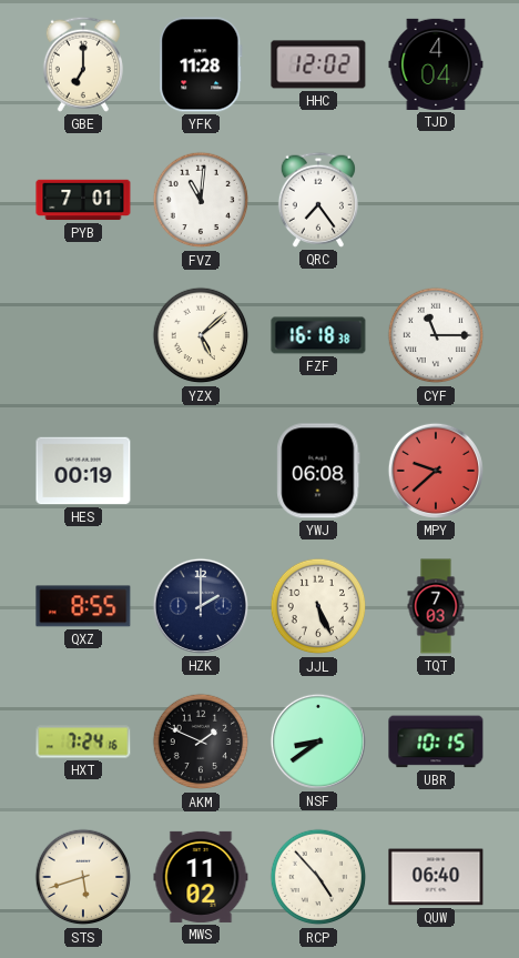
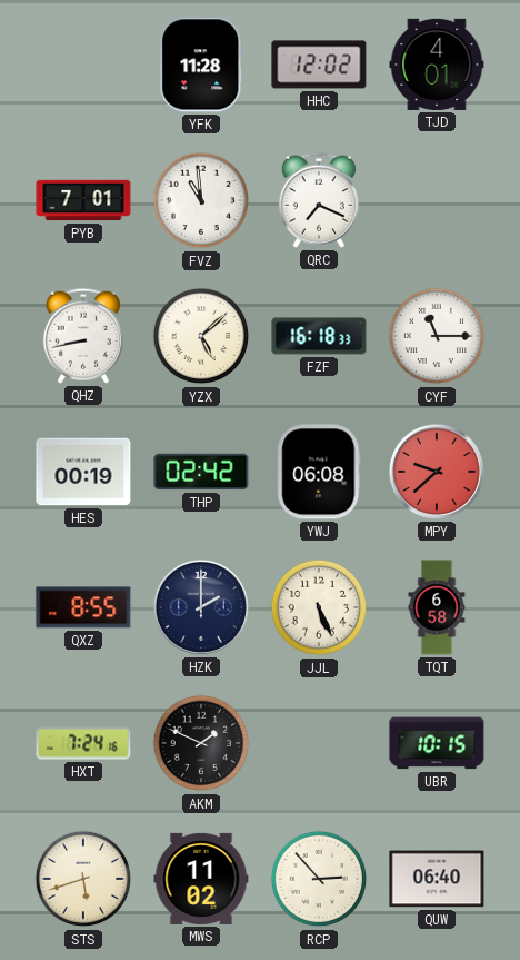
GBE: 7:00 -> none
TJD: 4:04 -> 4:01
FVZ: 11:01 -> 10:59
QRC: 7:24 -> 7:19
QHZ: none -> 8:43
FZF: 16:18:38 -> 16:18:33
THP: none -> 02:42
TQT: 7:03 -> 6:58
NSF: 8:39 -> none
RCP: 4:53 -> 2:53
